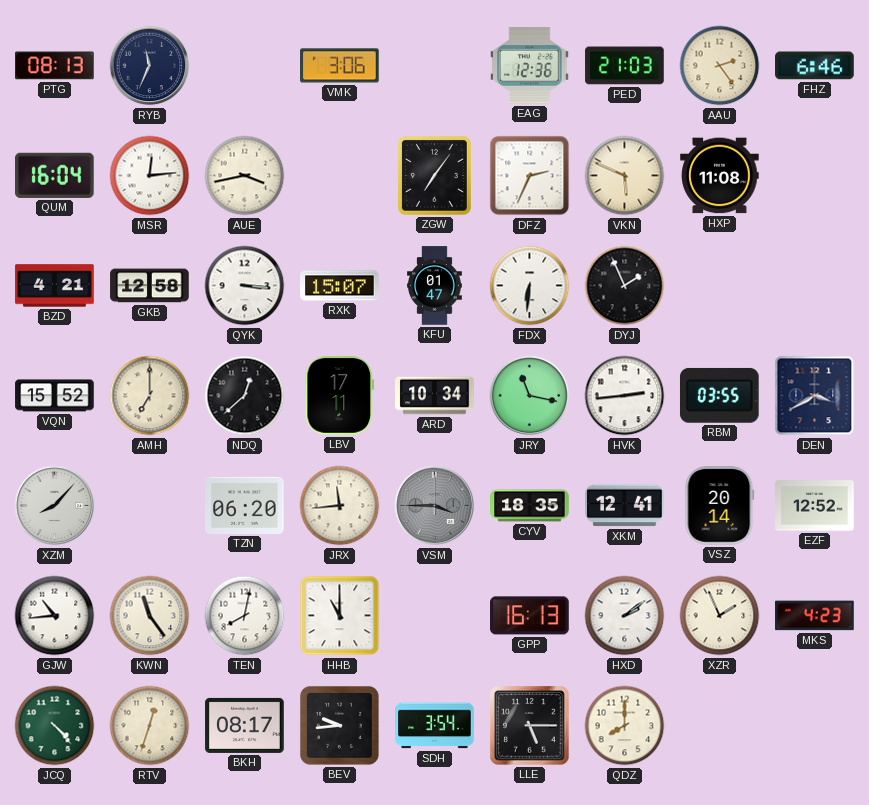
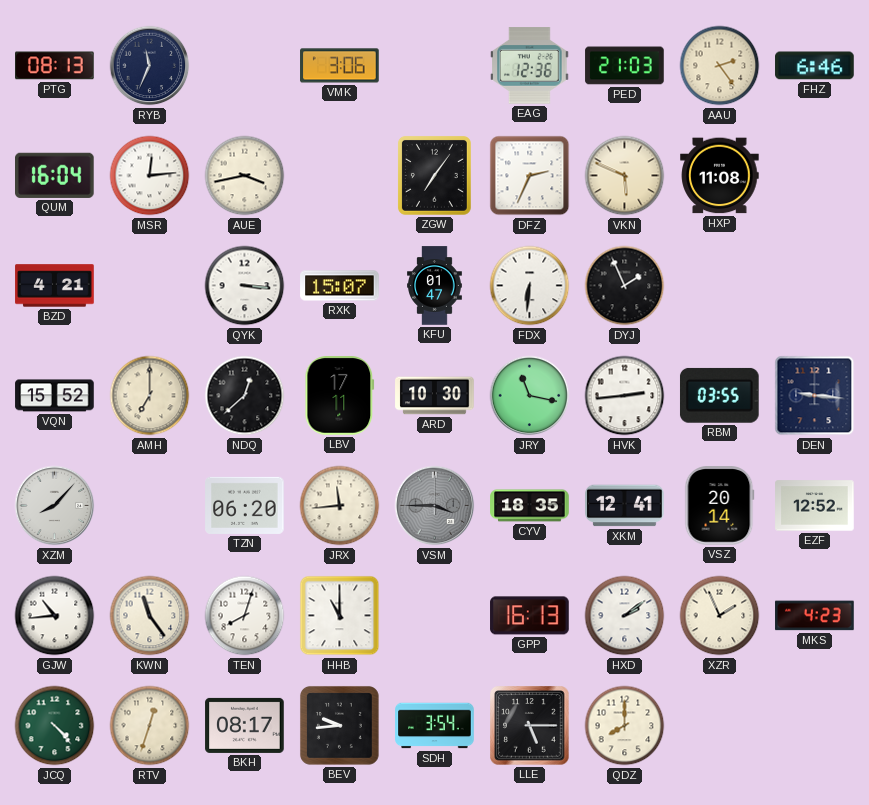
GKB: 12:58 -> none
ARD: 10:34 -> 10:30
DEN: 3:40 -> 9:16
TEN: 8:02 -> 8:03
